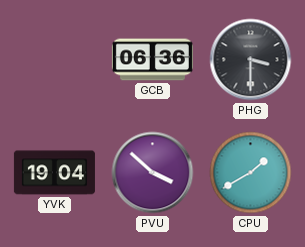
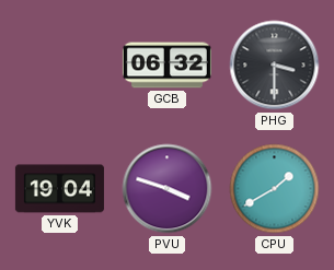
GCB: 06:36 -> 06:32
PVU: 3:52 -> 3:48
